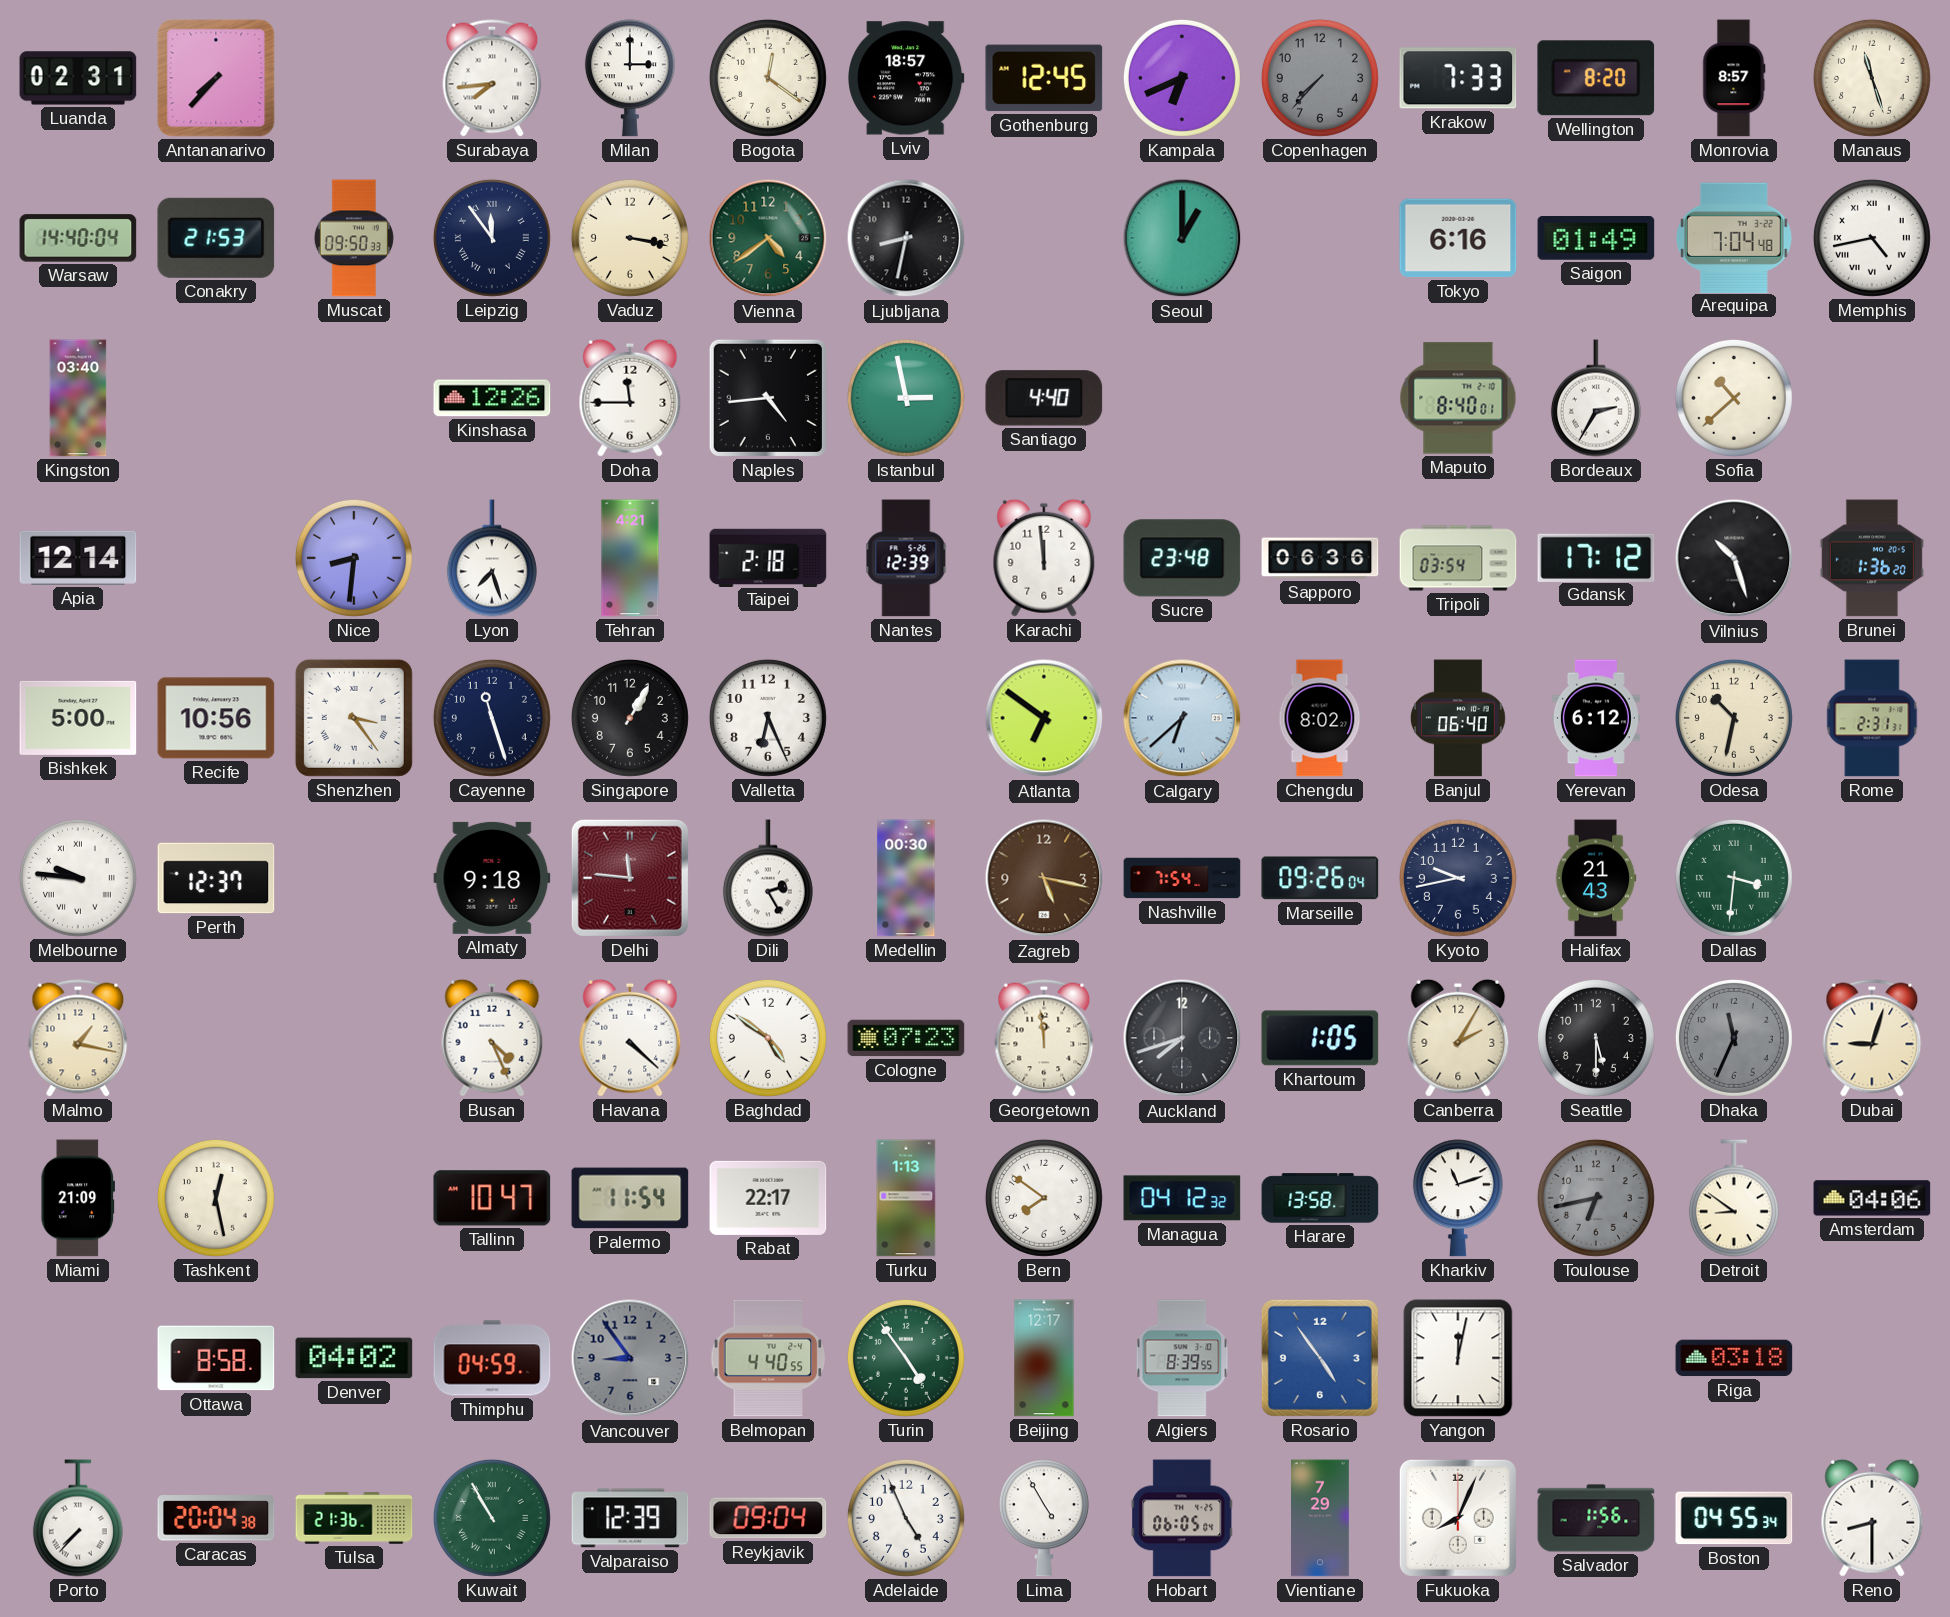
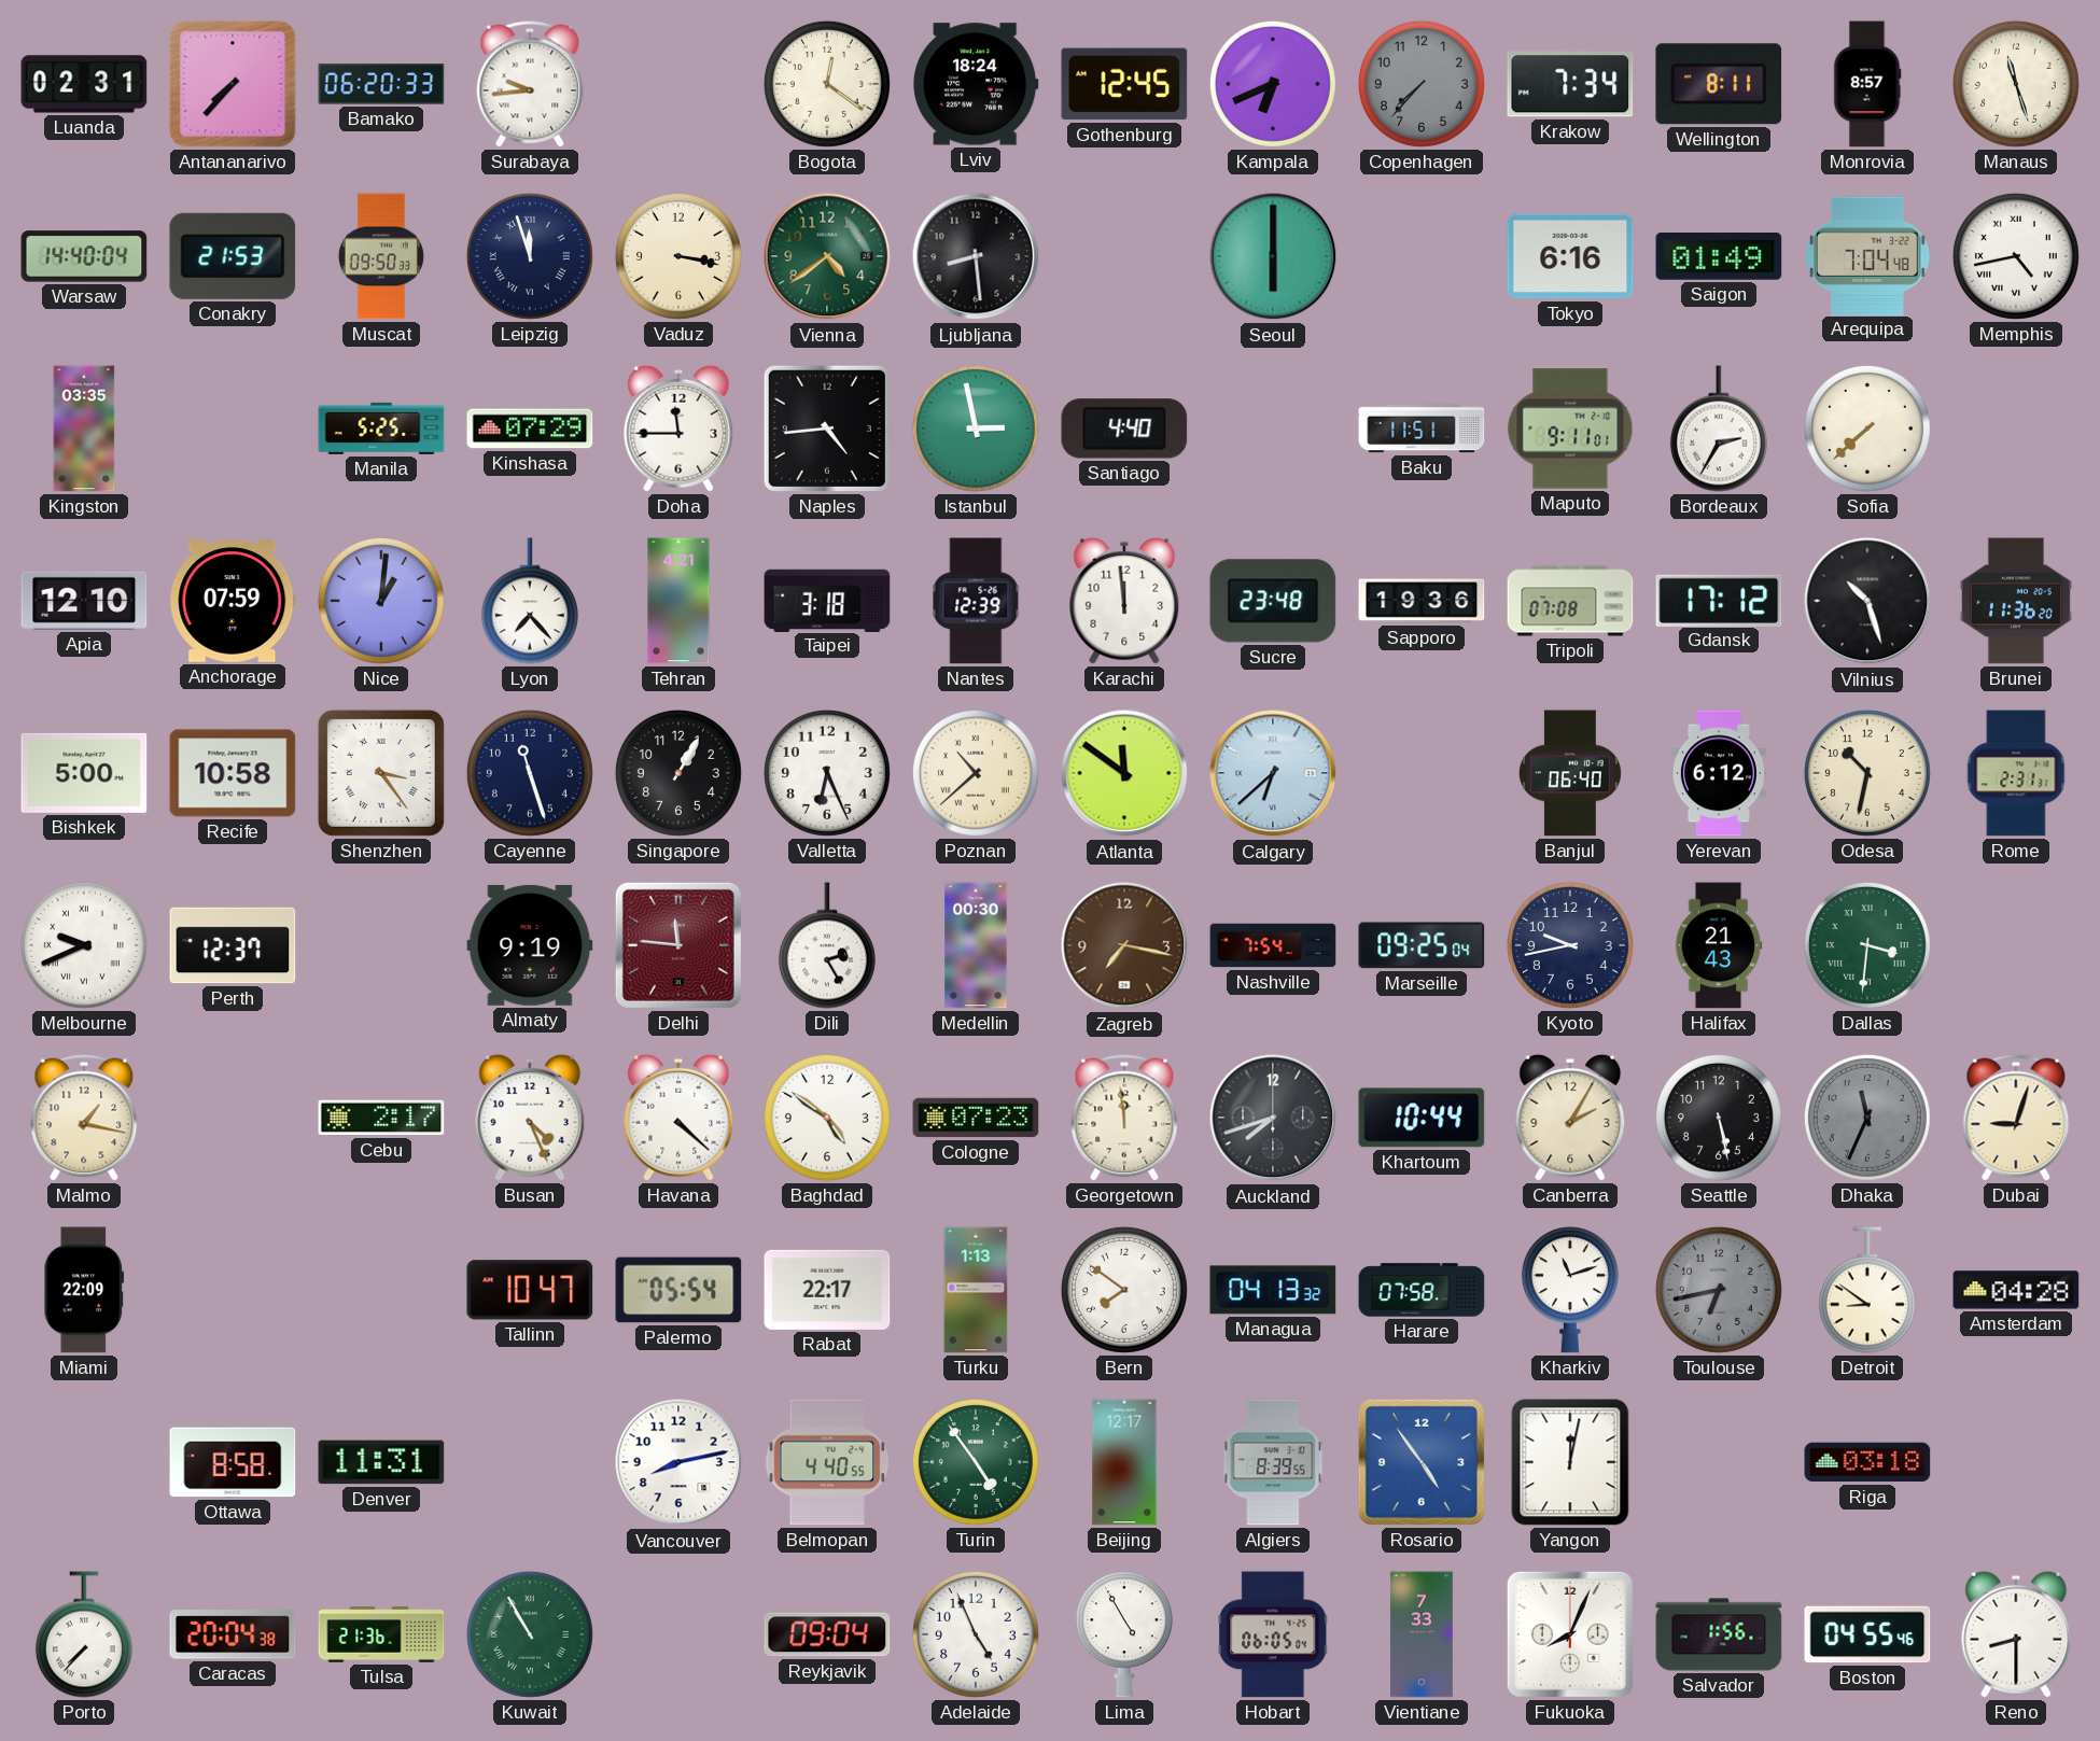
Bamako: none -> 06:20
Surabaya: 7:44 -> 9:44
Milan: 3:00 -> none
Lviv: 18:57 -> 18:24
Krakow: 7:33 -> 7:34
Wellington: 8:20 -> 8:11
Leipzig: 11:54 -> 11:57
Ljubljana: 8:32 -> 8:29
Seoul: 1:00 -> 6:00
Kingston: 03:40 -> 03:35
Manila: none -> 5:25
Kinshasa: 12:26 -> 07:29
Baku: none -> 11:51
Maputo: 8:40 -> 9:11
Sofia: 10:38 -> 7:38
Apia: 12:14 -> 12:10
Anchorage: none -> 07:59
Nice: 8:31 -> 1:01
Lyon: 7:27 -> 7:23
Taipei: 2:18 -> 3:18
Sapporo: 06:36 -> 19:36
Tripoli: 03:54 -> 07:08
Brunei: 1:36 -> 11:36
Recife: 10:56 -> 10:58
Poznan: none -> 10:38
Atlanta: 6:51 -> 11:51
Chengdu: 8:02 -> none
Melbourne: 9:46 -> 9:41
Almaty: 9:18 -> 9:19
Zagreb: 5:17 -> 7:17
Marseille: 09:26 -> 09:25
Cebu: none -> 2:17
Khartoum: 1:05 -> 10:44
Seattle: 5:30 -> 5:28
Miami: 21:09 -> 22:09
Tashkent: 12:28 -> none
Palermo: 11:54 -> 05:54
Managua: 04:12 -> 04:13
Harare: 13:58 -> 07:58
Amsterdam: 04:06 -> 04:28
Denver: 04:02 -> 11:31
Thimphu: 04:59 -> none
Vancouver: 8:54 -> 8:13
Vancouver dial: grey -> white
Valparaiso: 12:39 -> none
Vientiane: 7:29 -> 7:33
Boston: 04:55:34 -> 04:55:46
